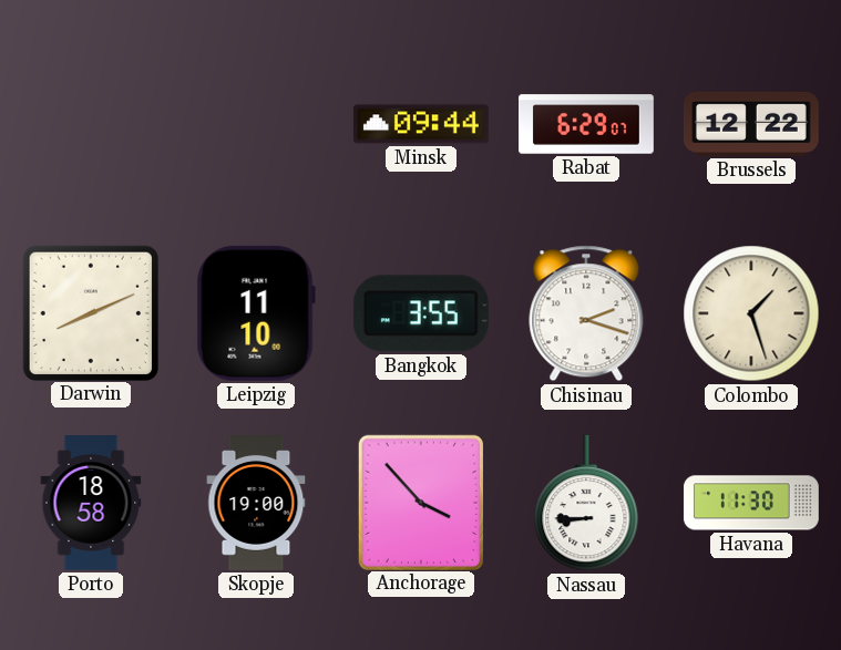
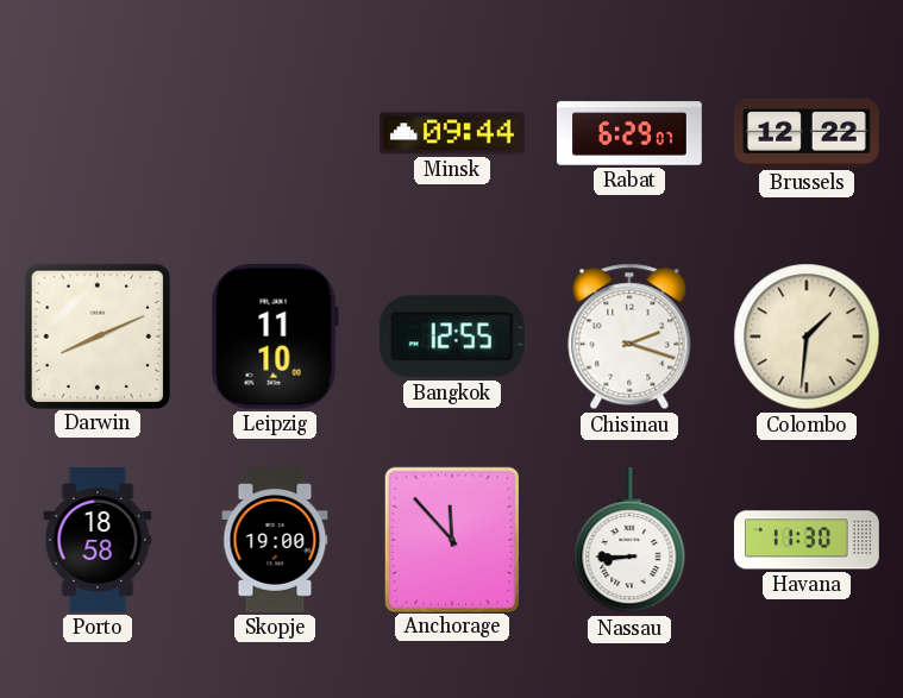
Bangkok: 3:55 -> 12:55
Colombo: 1:27 -> 1:31
Anchorage: 3:53 -> 11:53
